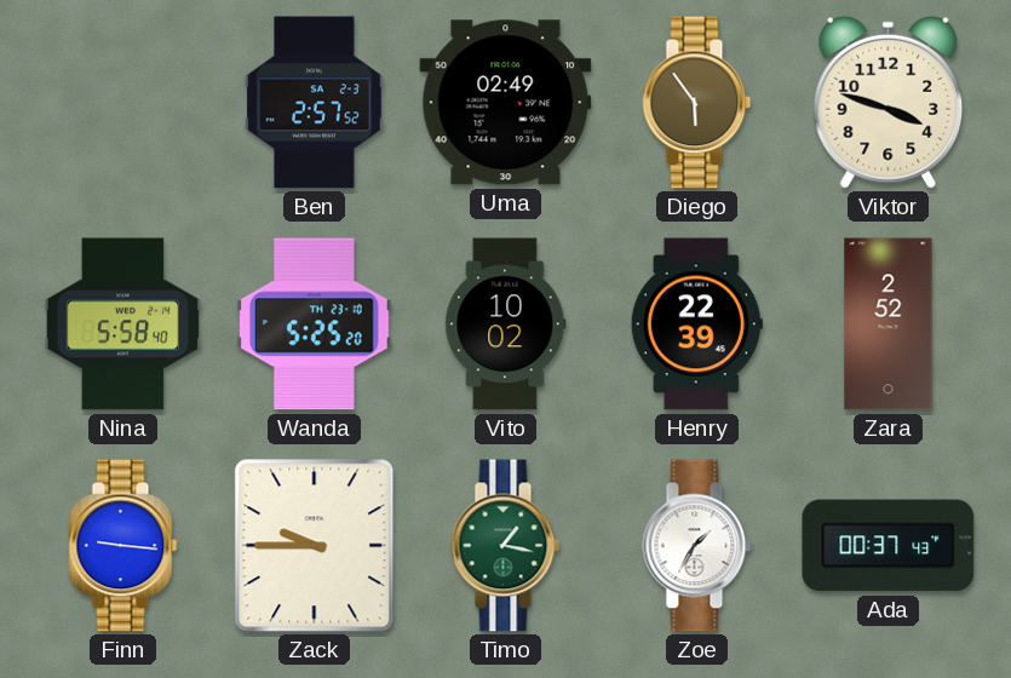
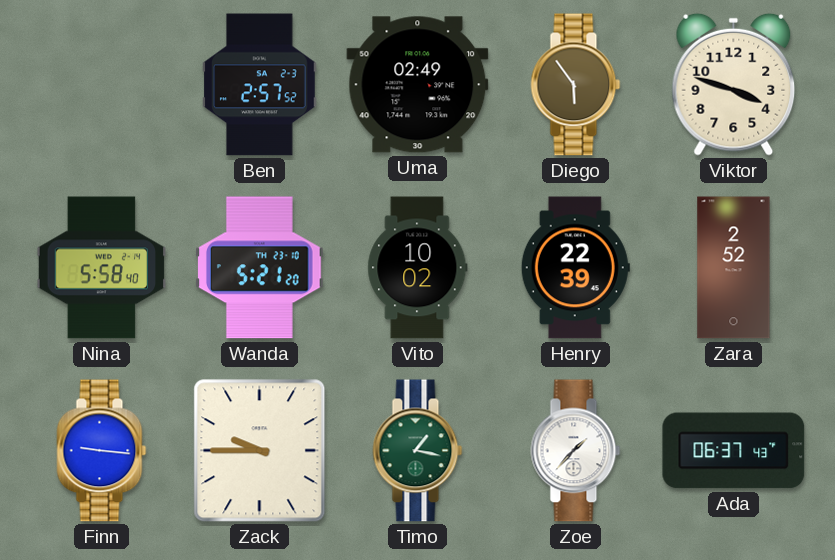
Wanda: 5:25 -> 5:21
Zoe: 1:35 -> 1:37
Ada: 00:37 -> 06:37
